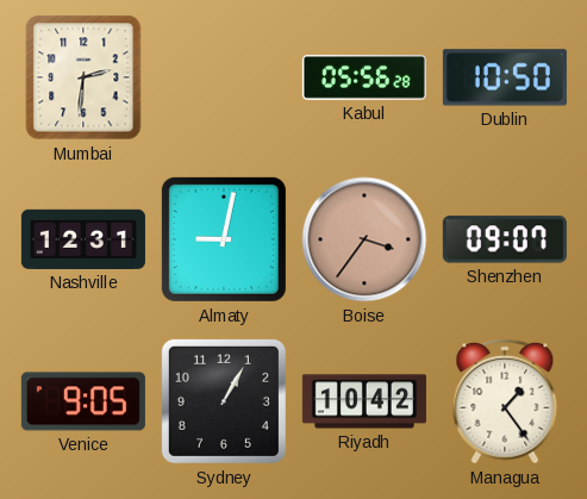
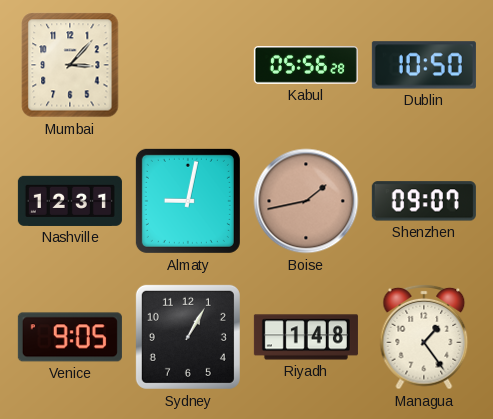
Mumbai: 2:31 -> 3:07
Boise: 3:36 -> 1:43
Riyadh: 10:42 -> 1:48
